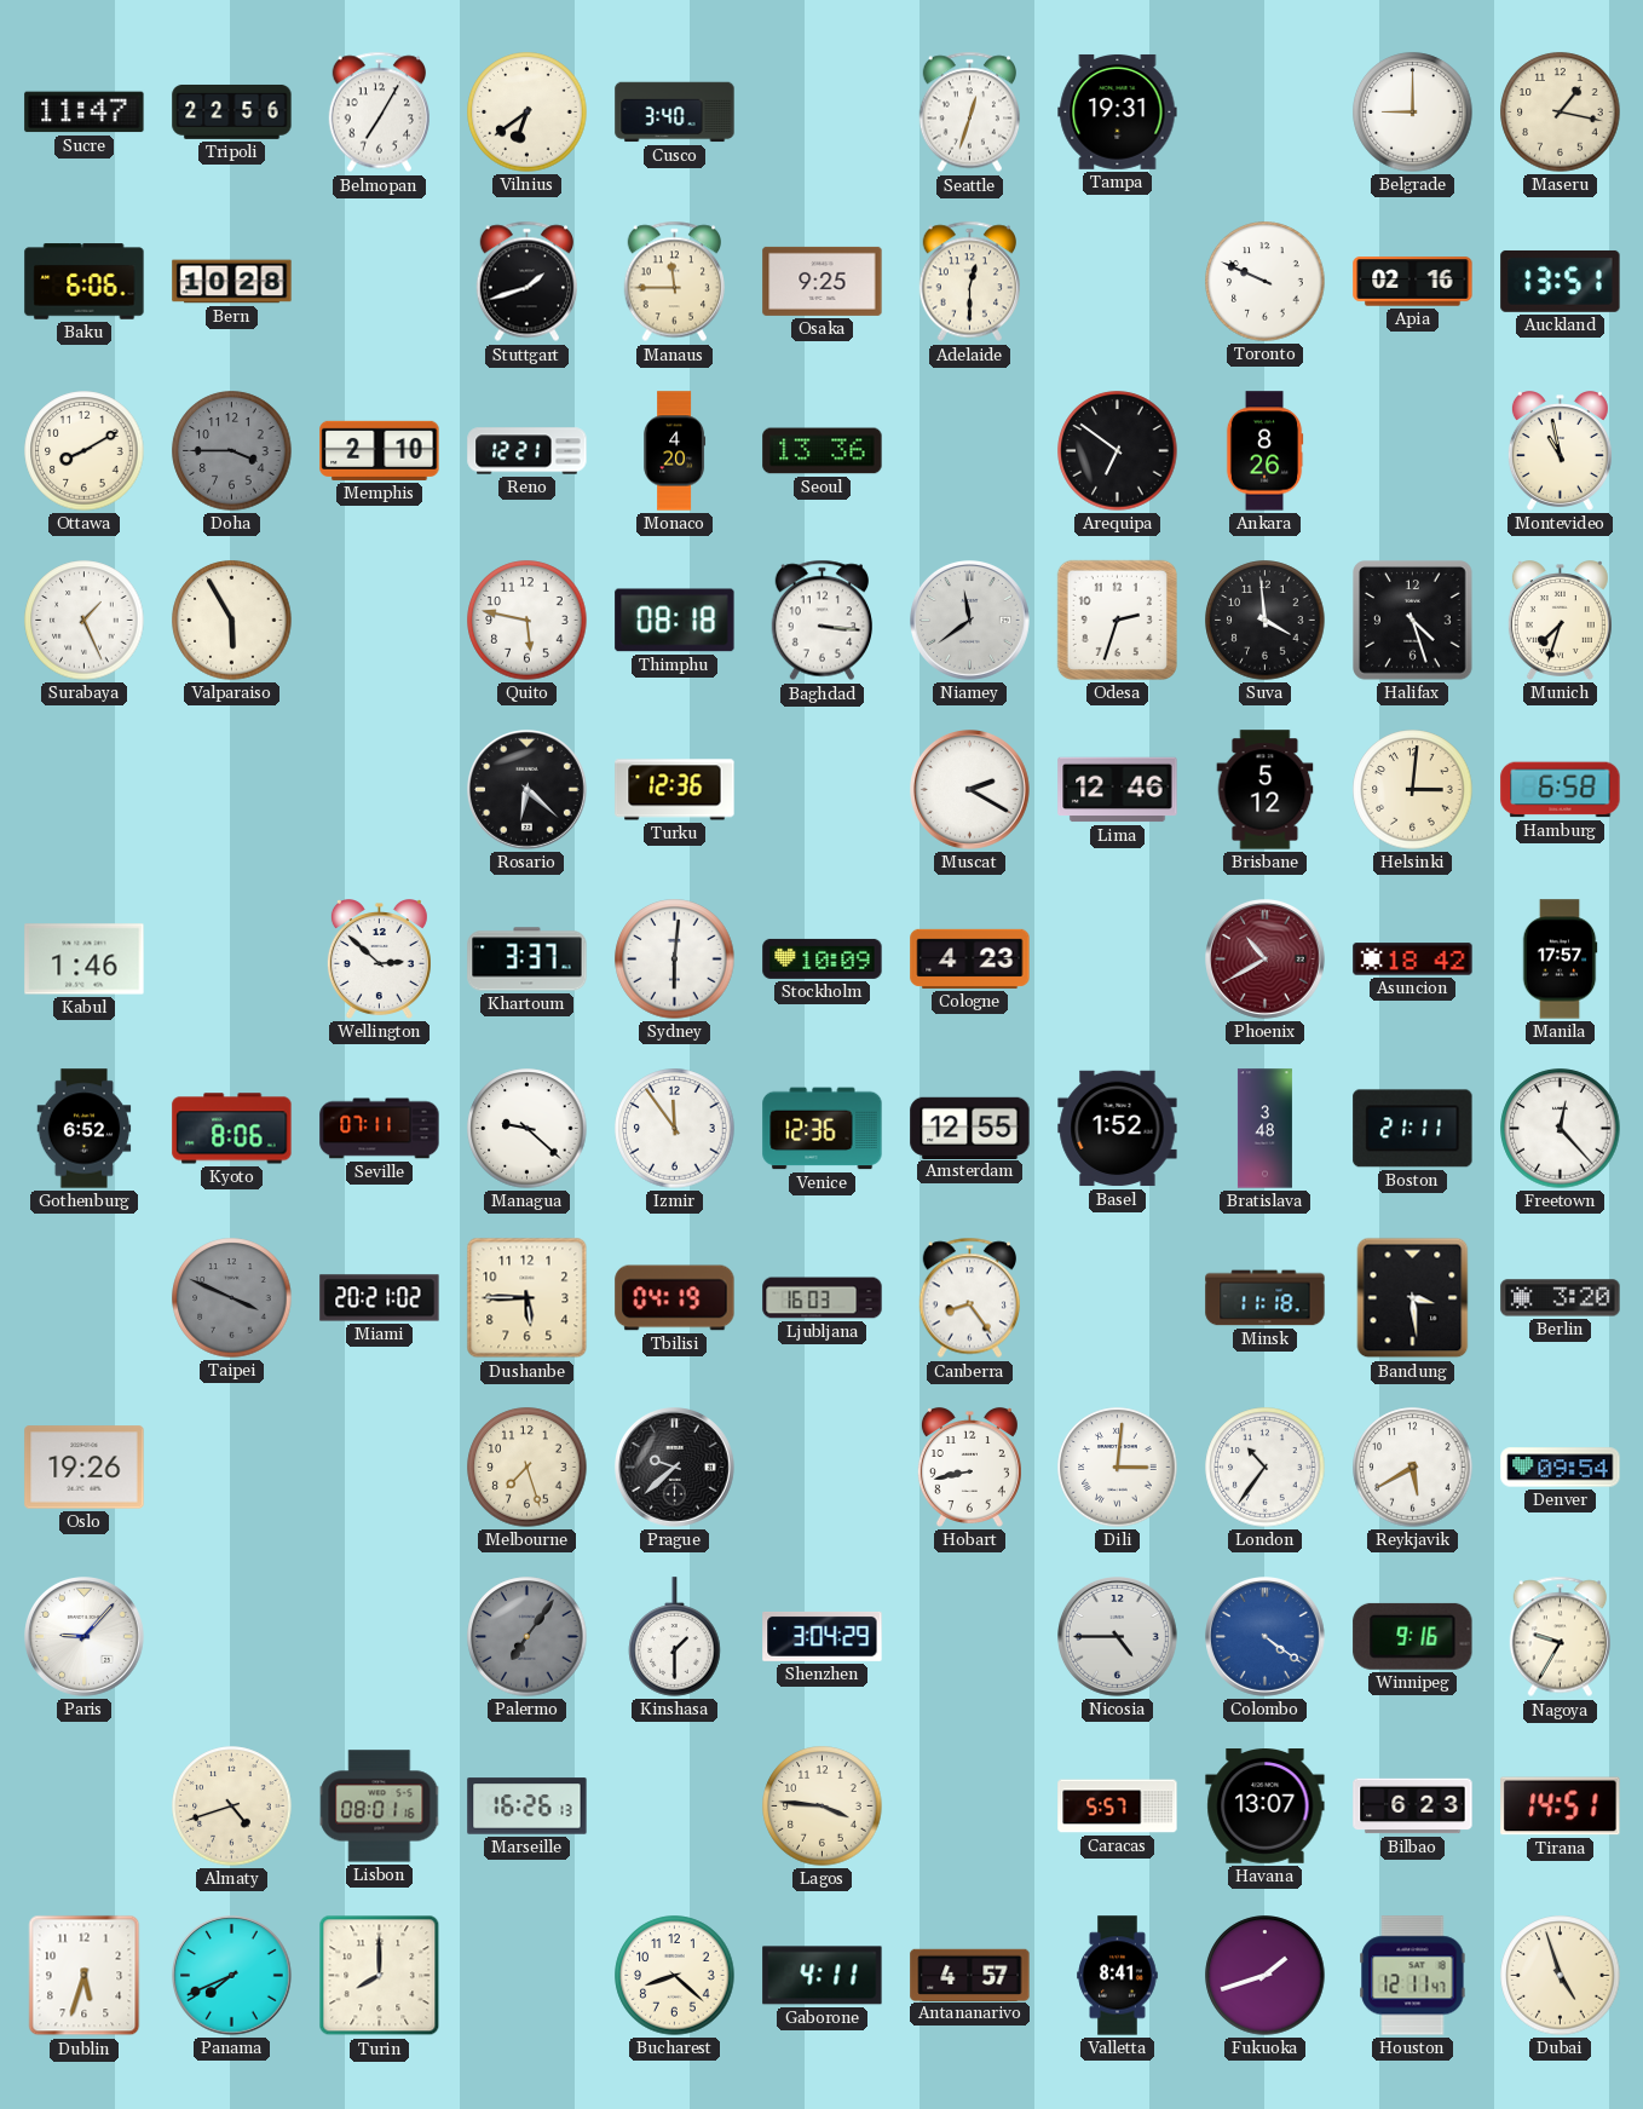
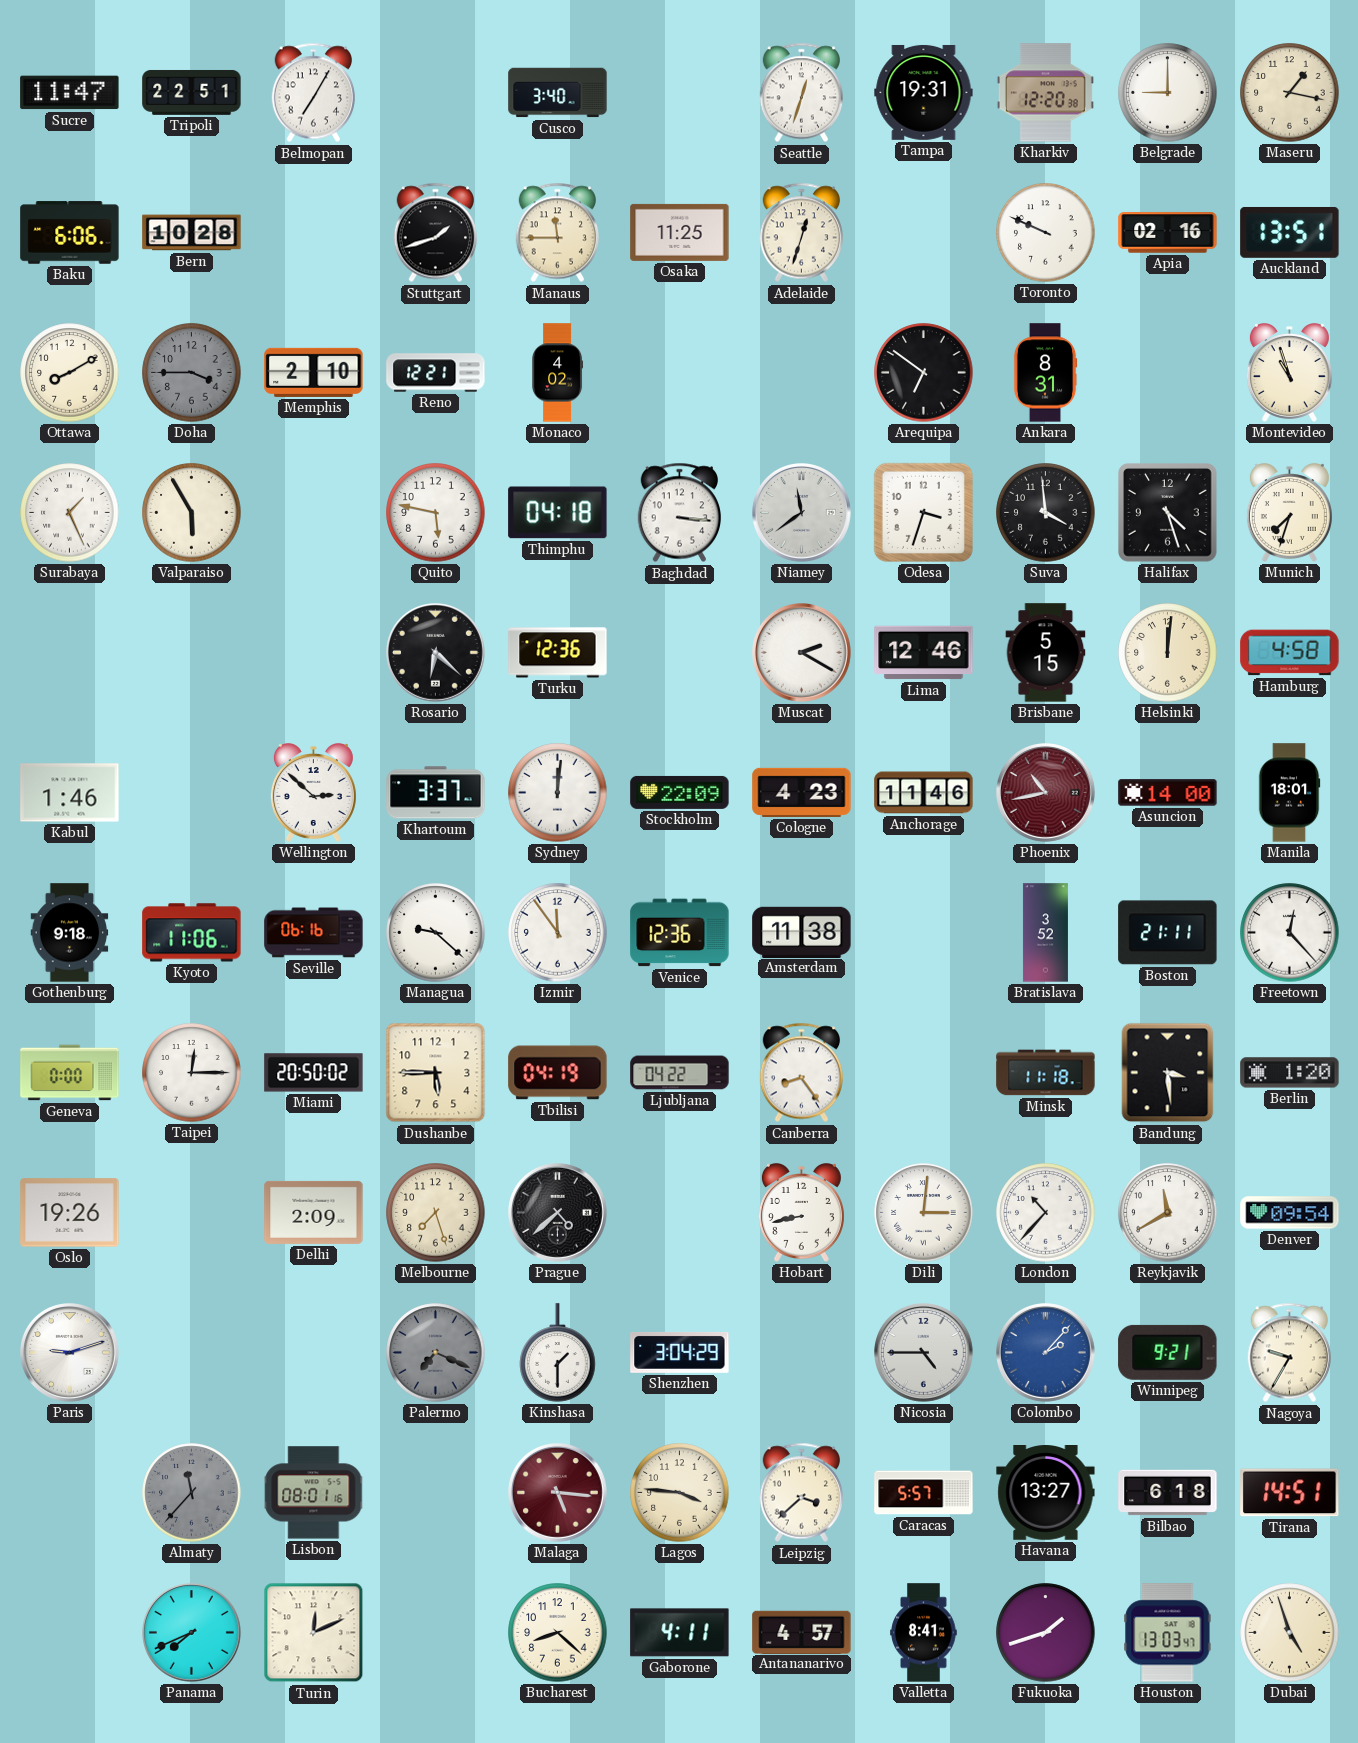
Tripoli: 22:56 -> 22:51
Vilnius: 6:39 -> none
Kharkiv: none -> 12:20
Osaka: 9:25 -> 11:25
Adelaide: 12:30 -> 12:33
Monaco: 4:20 -> 4:02
Seoul: 13:36 -> none
Ankara: 8:26 -> 8:31
Montevideo: 10:58 -> 10:57
Thimphu: 08:18 -> 04:18
Odesa: 2:33 -> 3:33
Brisbane: 5:12 -> 5:15
Helsinki: 3:01 -> 12:01
Hamburg: 6:58 -> 4:58
Sydney: 6:01 -> 12:01
Stockholm: 10:09 -> 22:09
Anchorage: none -> 11:46
Phoenix: 10:40 -> 10:43
Asuncion: 18:42 -> 14:00
Manila: 17:57 -> 18:01
Gothenburg: 6:52 -> 9:18
Kyoto: 8:06 -> 11:06
Seville: 07:11 -> 06:16
Amsterdam: 12:55 -> 11:38
Basel: 1:52 -> none
Bratislava: 3:48 -> 3:52
Geneva: none -> 0:00
Taipei: 3:49 -> 12:15
Taipei dial: grey -> white
Miami: 20:21 -> 20:50
Ljubljana: 16:03 -> 04:22
Berlin: 3:20 -> 1:20
Delhi: none -> 2:09
Prague: 9:38 -> 4:38
London: 10:36 -> 10:37
Reykjavik: 5:40 -> 11:40
Paris: 9:07 -> 9:12
Palermo: 7:06 -> 7:19
Colombo: 4:21 -> 2:07
Winnipeg: 9:16 -> 9:21
Almaty: 4:42 -> 11:37
Almaty dial: cream -> grey
Marseille: 16:26 -> none
Malaga: none -> 5:16
Leipzig: none -> 3:38
Havana: 13:07 -> 13:27
Bilbao: 6:23 -> 6:18
Dublin: 5:33 -> none
Turin: 8:00 -> 12:11
Houston: 12:11 -> 13:03
